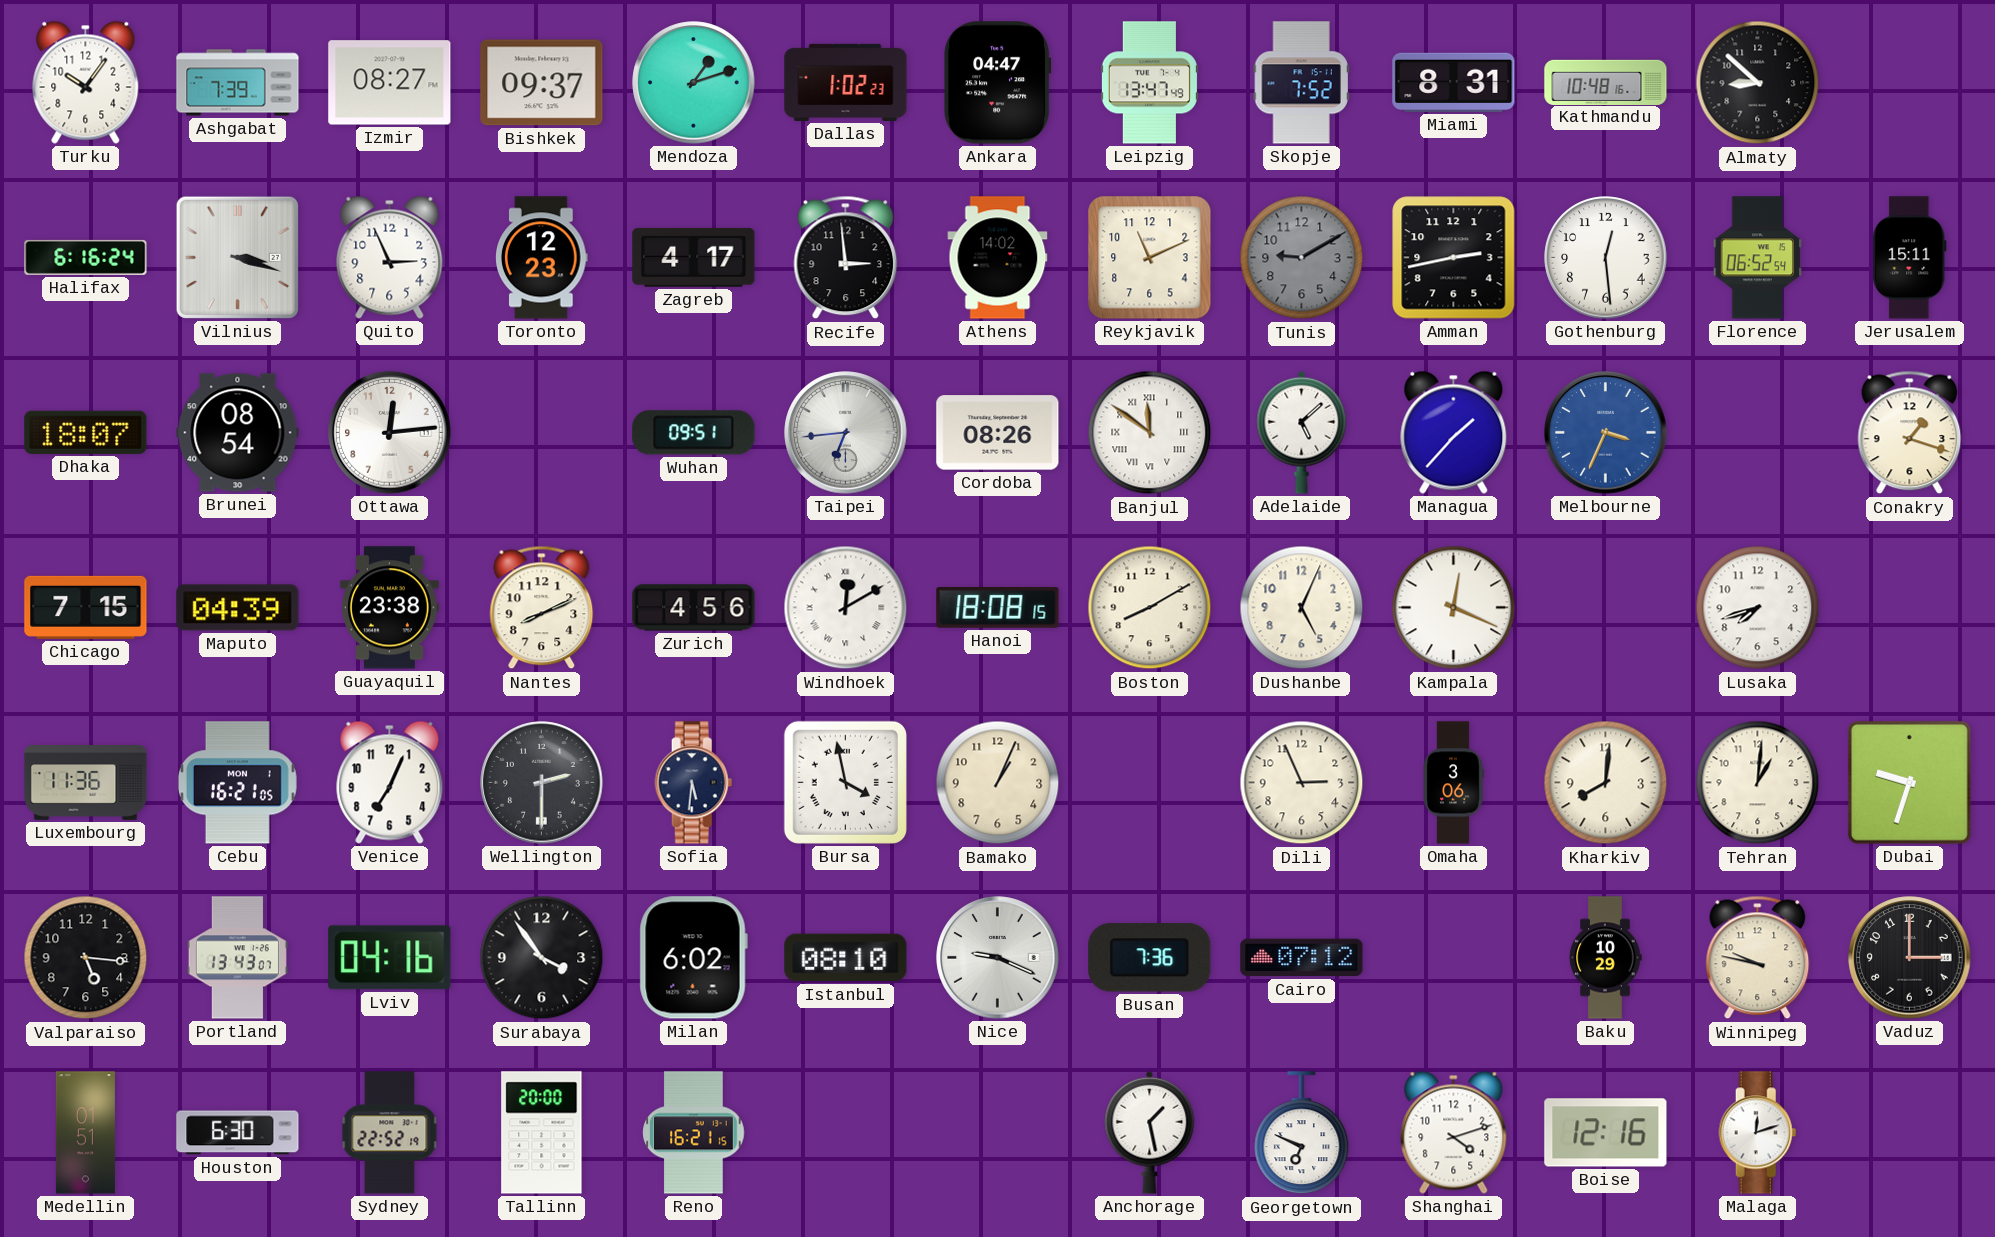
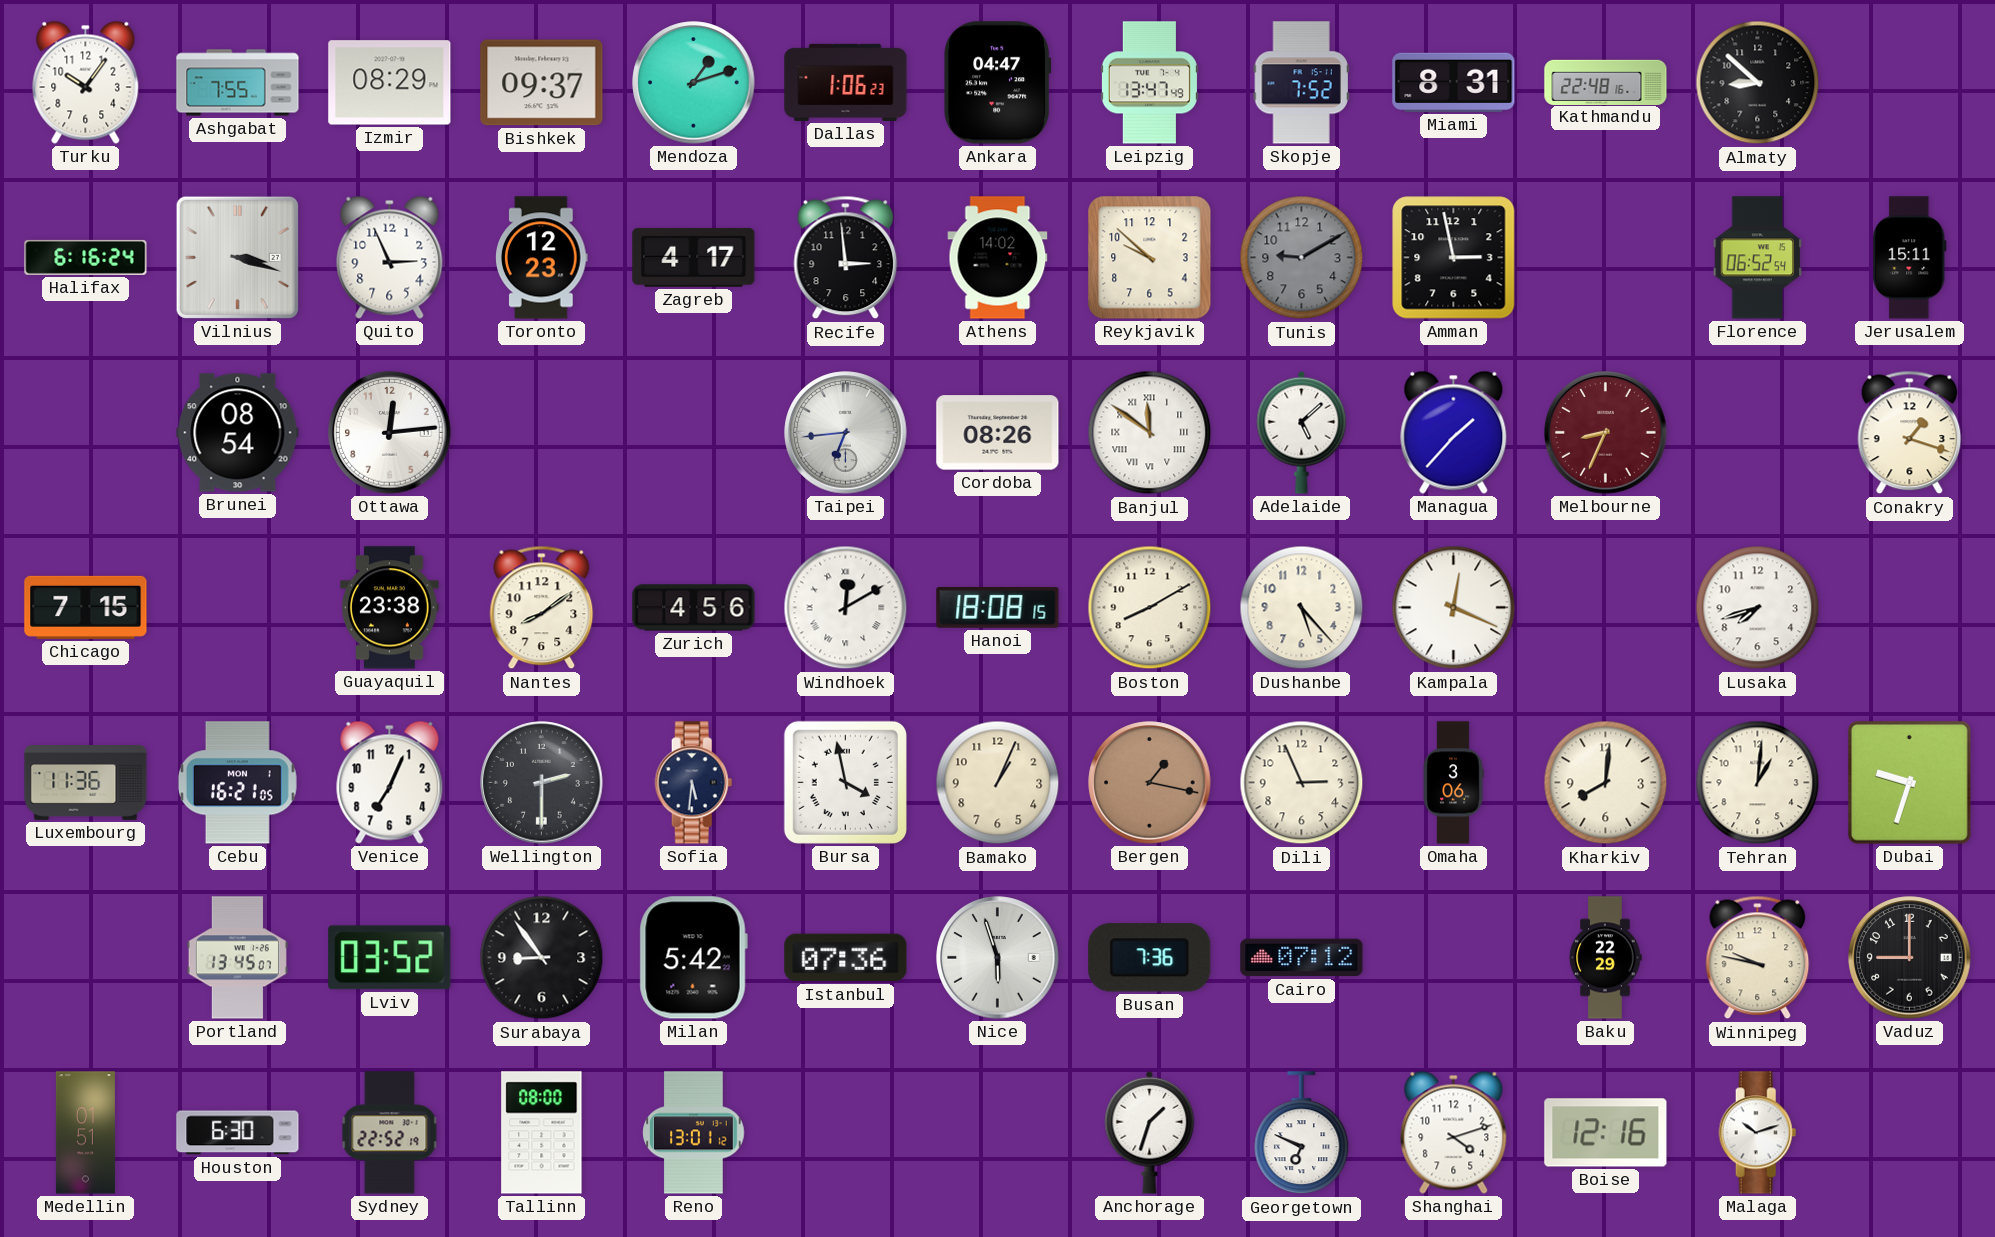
Ashgabat: 7:39 -> 7:55
Izmir: 08:27 -> 08:29
Dallas: 1:02 -> 1:06
Kathmandu: 10:48 -> 22:48
Reykjavik: 11:11 -> 9:52
Amman: 2:43 -> 2:58
Gothenburg: 12:29 -> none
Dhaka: 18:07 -> none
Wuhan: 09:51 -> none
Melbourne: 3:34 -> 8:34
Melbourne dial: blue -> burgundy
Maputo: 04:39 -> none
Nantes: 8:11 -> 8:09
Dushanbe: 5:04 -> 5:23
Bergen: none -> 1:17
Valparaiso: 5:16 -> none
Portland: 13:43 -> 13:45
Lviv: 04:16 -> 03:52
Surabaya: 3:54 -> 8:54
Milan: 6:02 -> 5:42
Istanbul: 08:10 -> 07:36
Nice: 9:19 -> 5:57
Baku: 10:29 -> 22:29
Vaduz: 3:00 -> 9:00
Tallinn: 20:00 -> 08:00
Reno: 16:21 -> 13:01
Anchorage: 1:28 -> 1:33
Malaga: 12:12 -> 10:12
